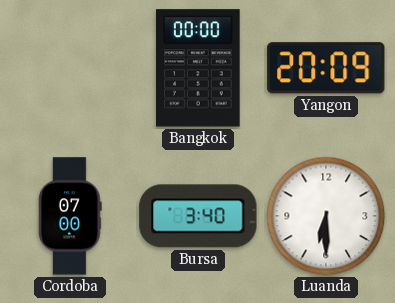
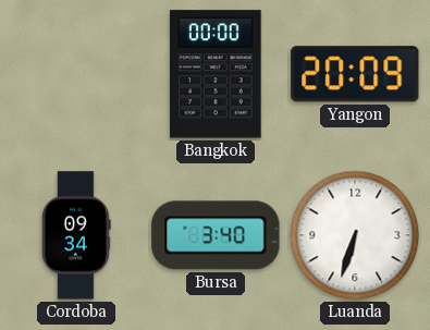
Cordoba: 07:00 -> 09:34
Luanda: 6:30 -> 6:33
